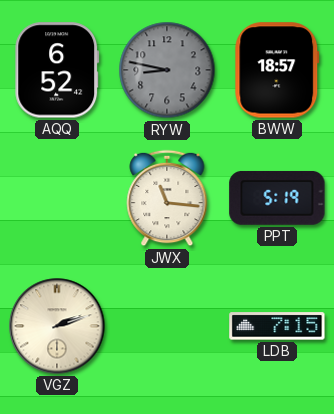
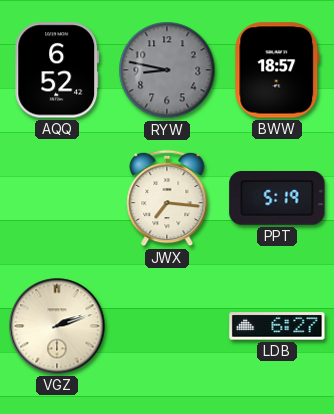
JWX: 11:16 -> 7:16
LDB: 7:15 -> 6:27
